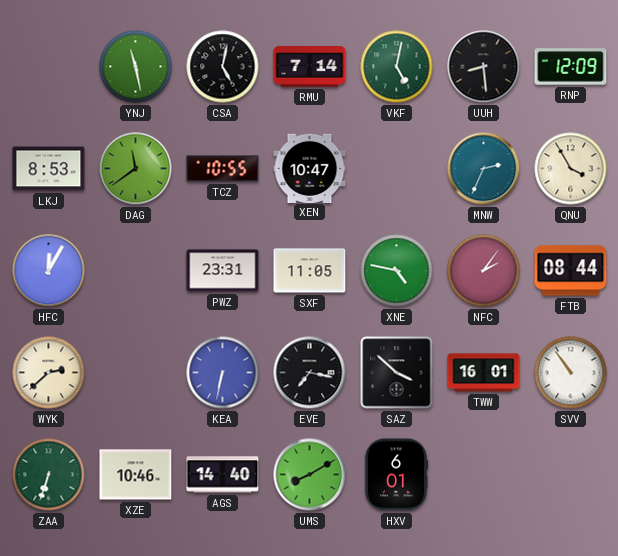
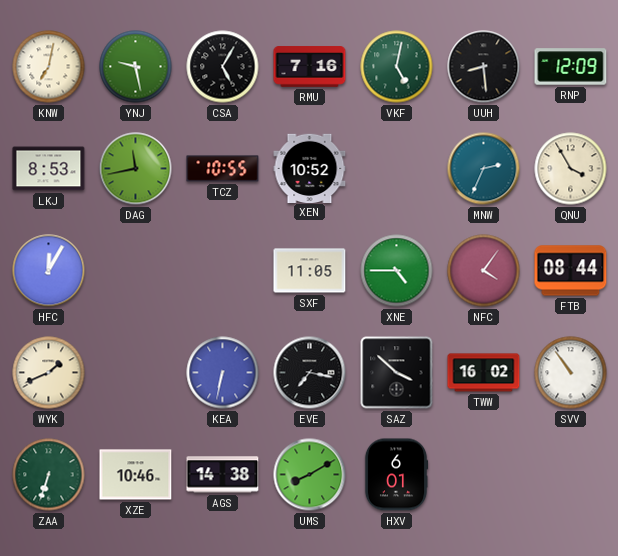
KNW: none -> 7:02
YNJ: 11:28 -> 9:28
CSA: 5:02 -> 5:05
RMU: 7:14 -> 7:16
DAG: 11:39 -> 11:43
XEN: 10:47 -> 10:52
PWZ: 23:31 -> none
XNE: 4:47 -> 4:45
NFC: 2:06 -> 4:06
WYK: 2:38 -> 1:41
TWW: 16:01 -> 16:02
AGS: 14:40 -> 14:38
